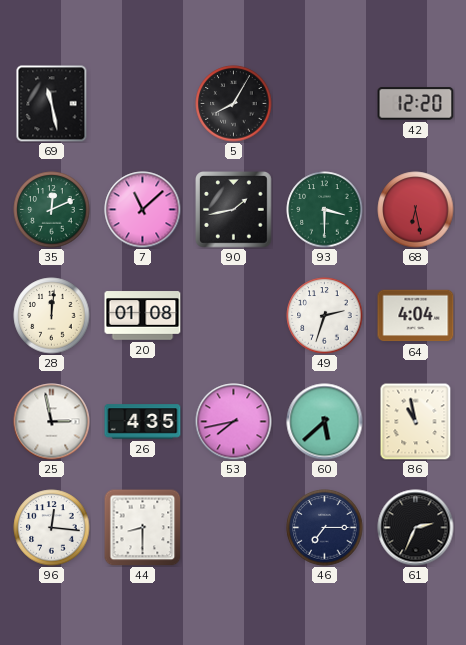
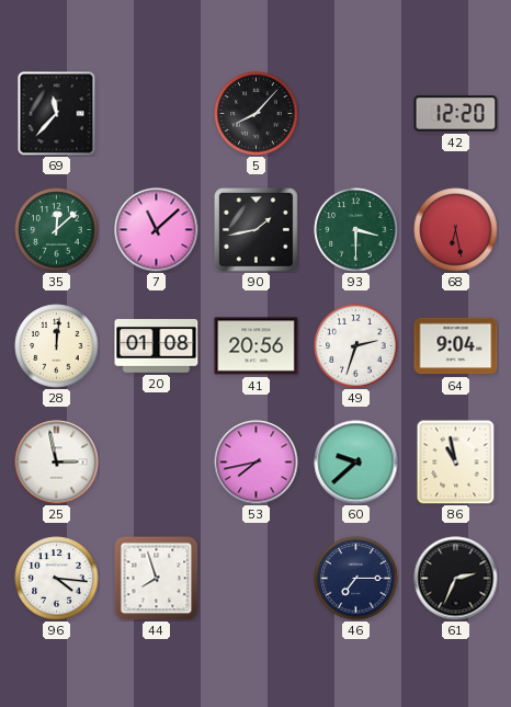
69: 11:28 -> 11:37
5: 8:05 -> 8:07
35: 12:11 -> 12:08
41: none -> 20:56
64: 4:04 -> 9:04
26: 4:35 -> none
60: 5:38 -> 9:38
96: 12:16 -> 4:16
44: 8:30 -> 7:57
